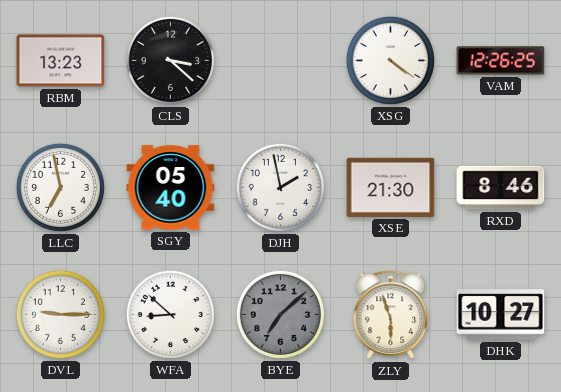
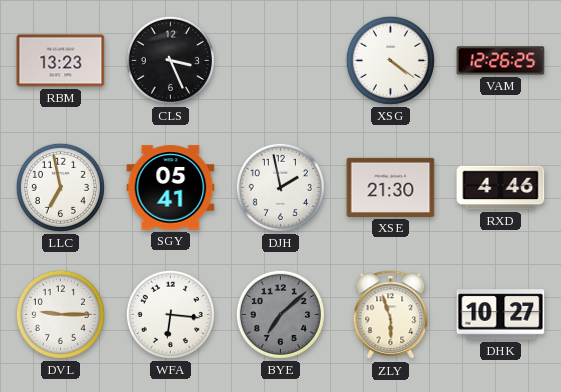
CLS: 3:22 -> 3:26
SGY: 05:40 -> 05:41
RXD: 8:46 -> 4:46
WFA: 8:52 -> 6:16
